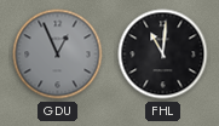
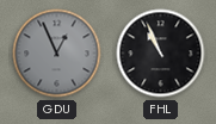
FHL: 11:01 -> 10:56
